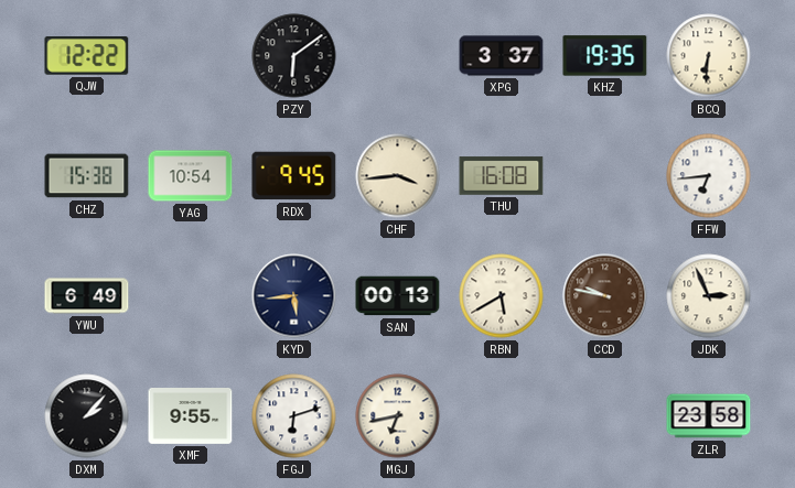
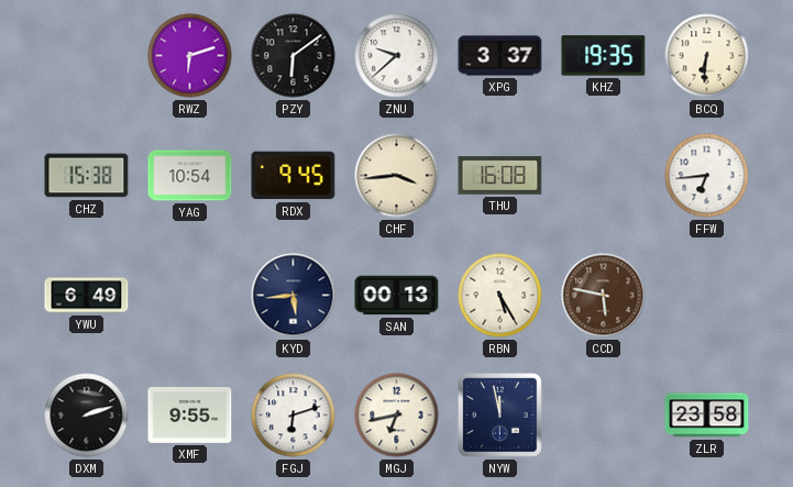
QJW: 12:22 -> none
RWZ: none -> 6:12
ZNU: none -> 9:38
RBN: 5:40 -> 5:25
CCD: 9:47 -> 5:47
JDK: 2:56 -> none
DXM: 2:07 -> 2:12
NYW: none -> 11:58
